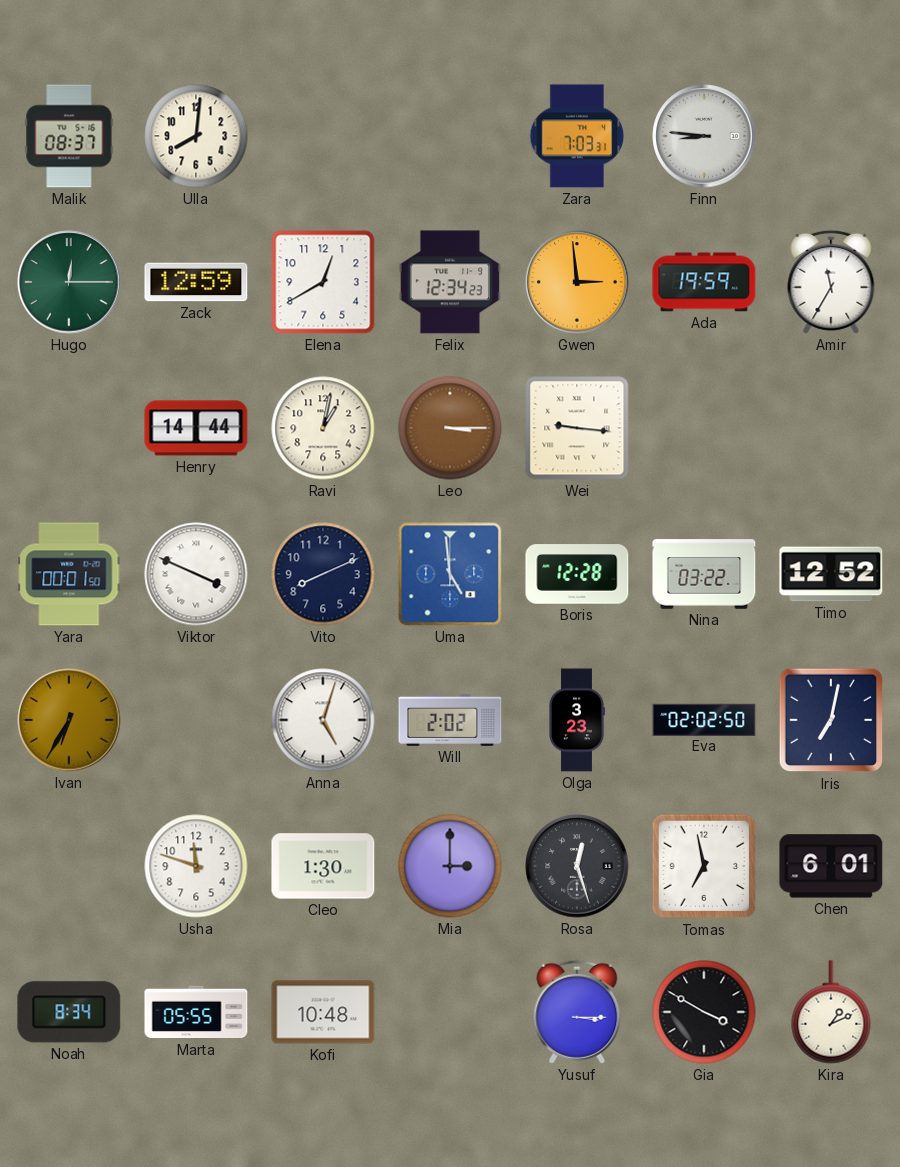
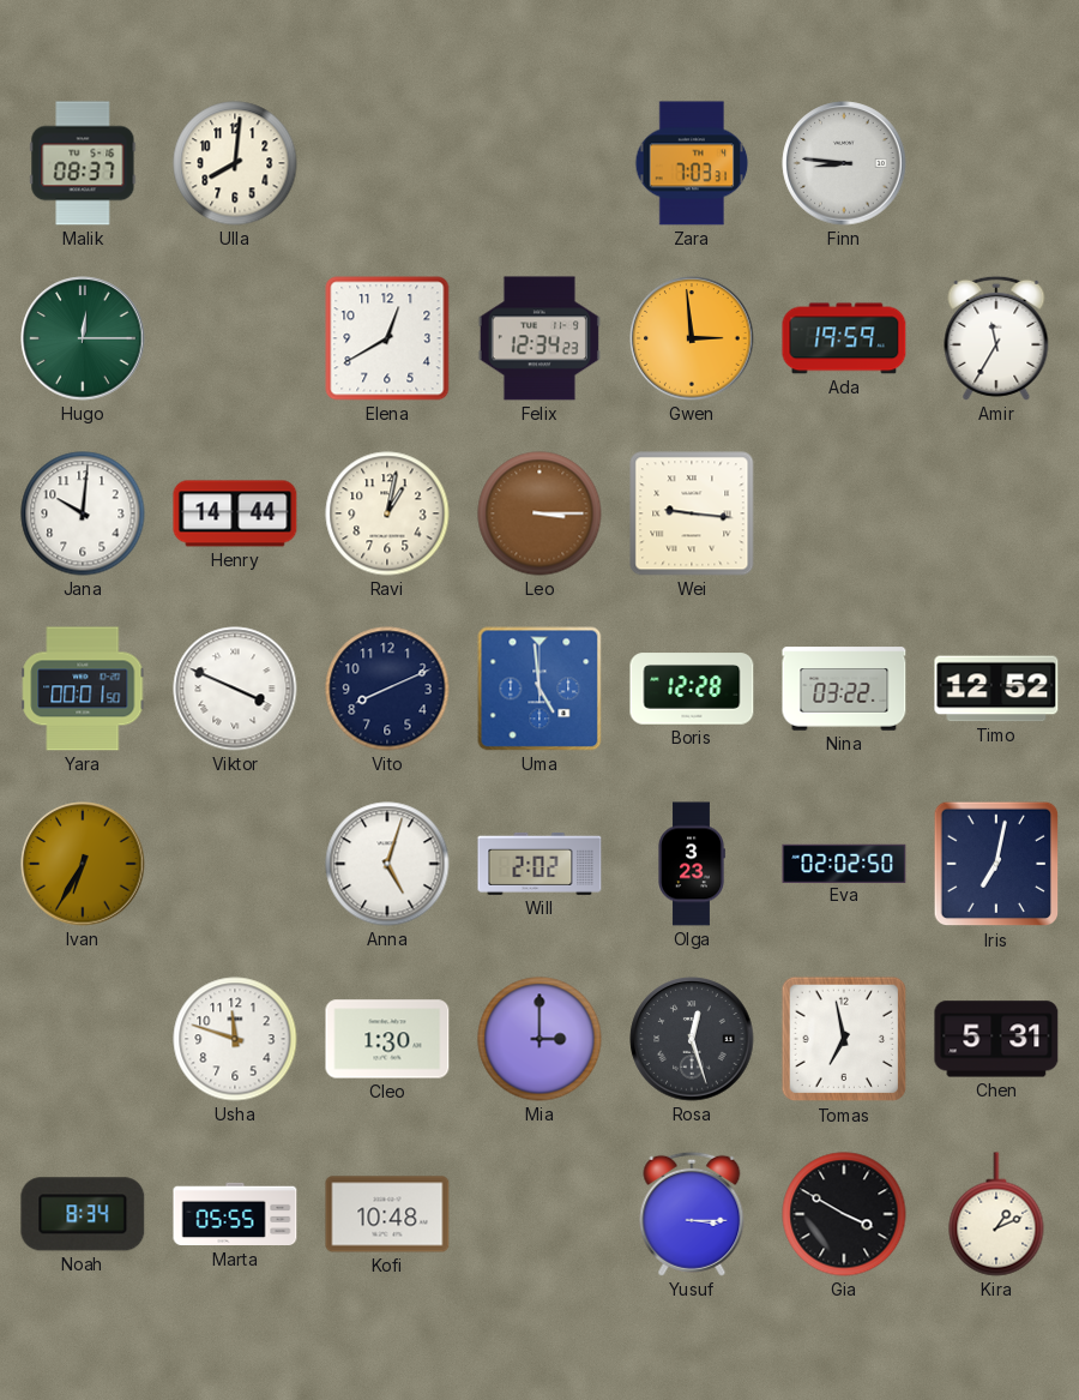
Zack: 12:59 -> none
Jana: none -> 10:01
Chen: 6:01 -> 5:31
